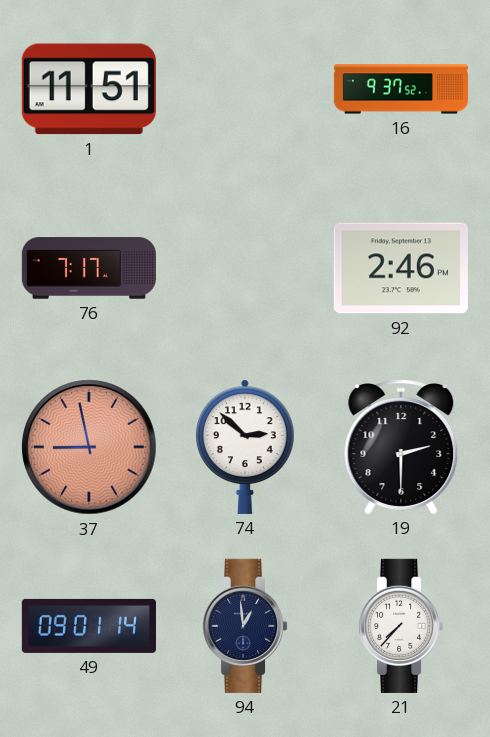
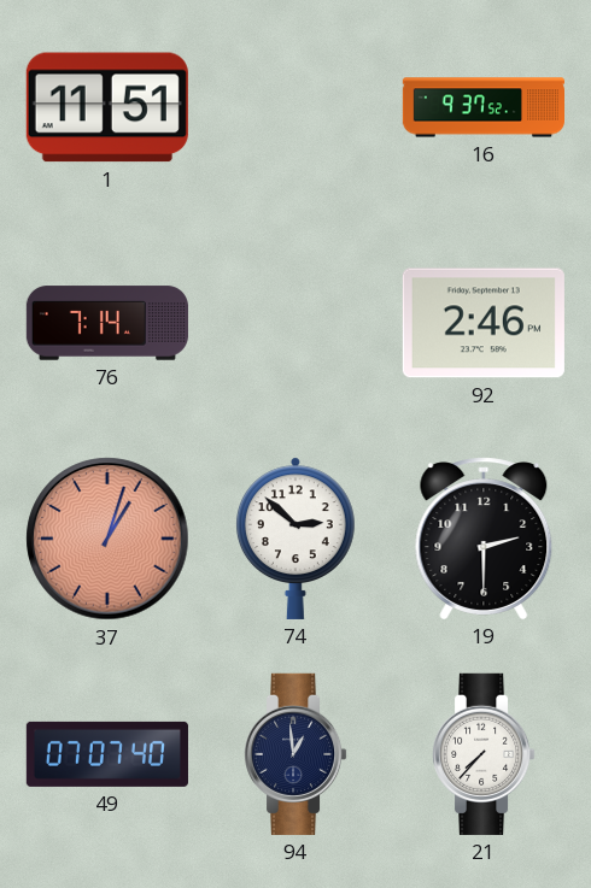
76: 7:17 -> 7:14
37: 8:58 -> 1:03
49: 09:01 -> 07:07
